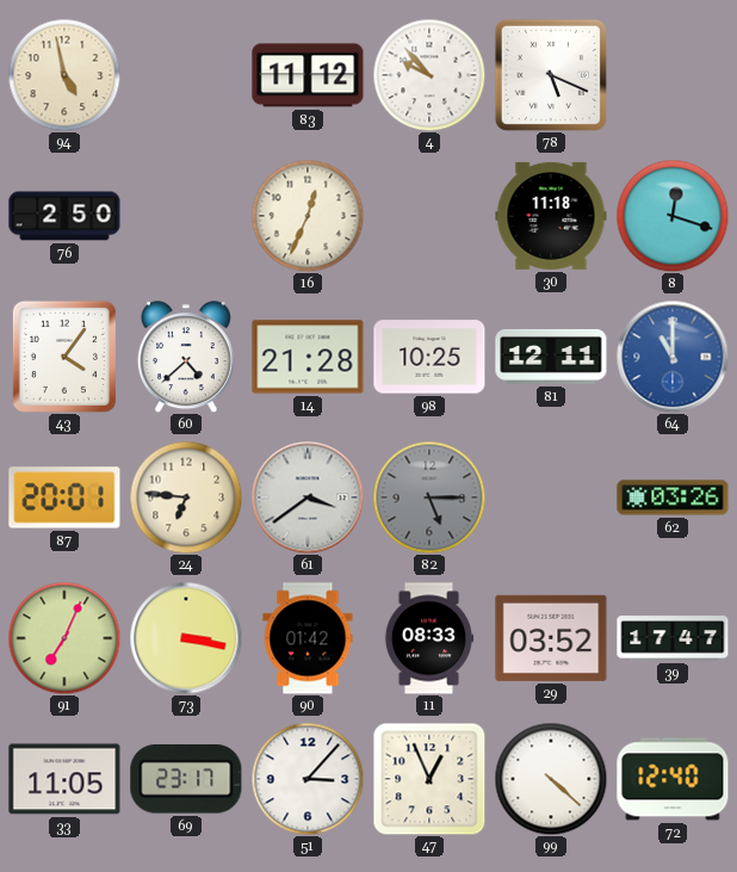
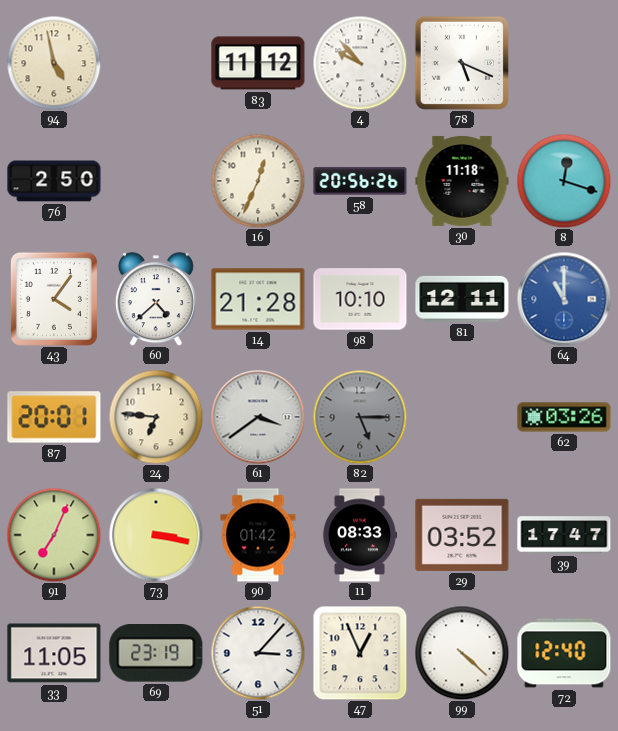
58: none -> 20:56
98: 10:25 -> 10:10
69: 23:17 -> 23:19
